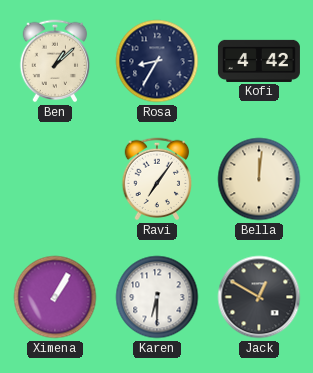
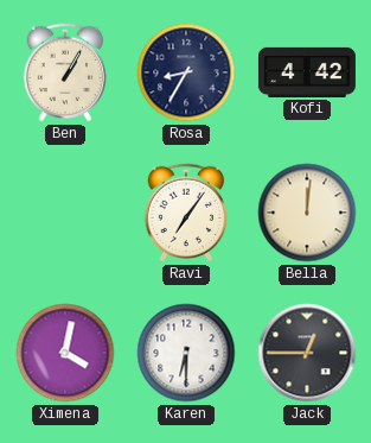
Ben: 1:08 -> 1:05
Ximena: 1:05 -> 4:02
Jack: 12:50 -> 12:45
